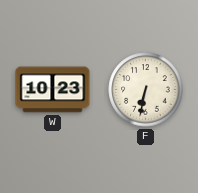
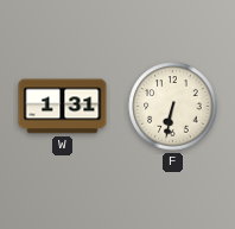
W: 10:23 -> 1:31
